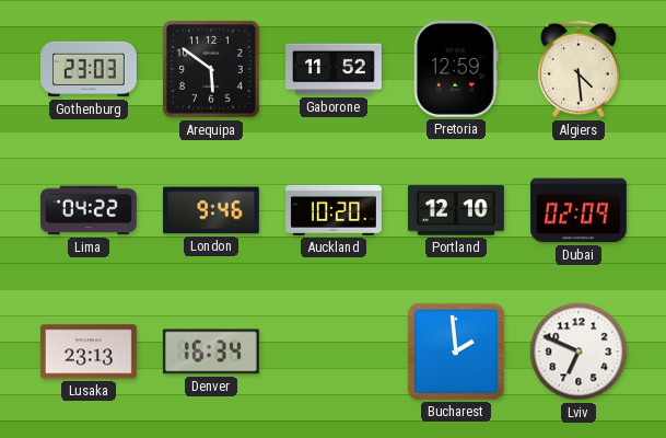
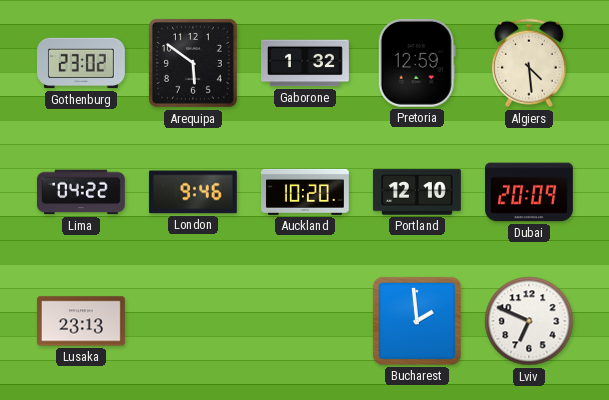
Gothenburg: 23:03 -> 23:02
Gaborone: 11:52 -> 1:32
Dubai: 02:09 -> 20:09
Denver: 16:34 -> none
